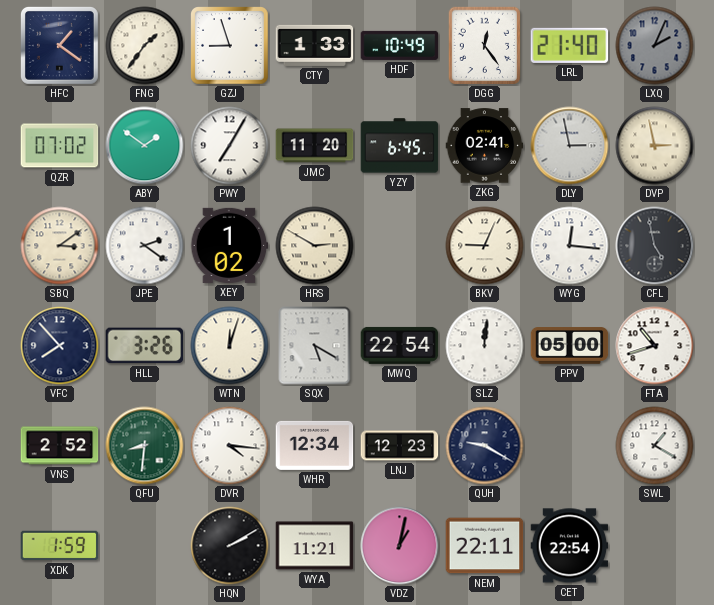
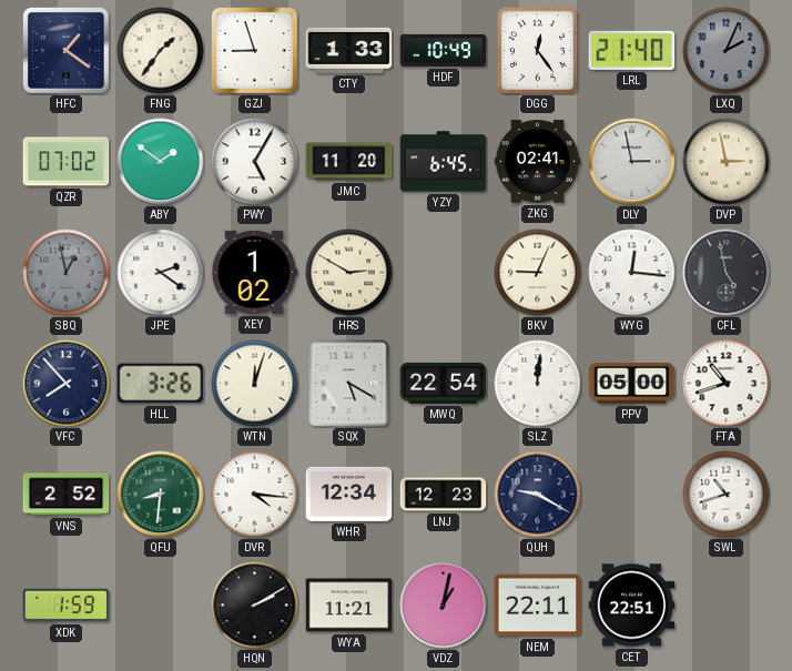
PWY: 7:05 -> 5:05
SBQ: 3:09 -> 12:58
SBQ dial: cream -> grey
SWL: 1:20 -> 10:42
CET: 22:54 -> 22:51
